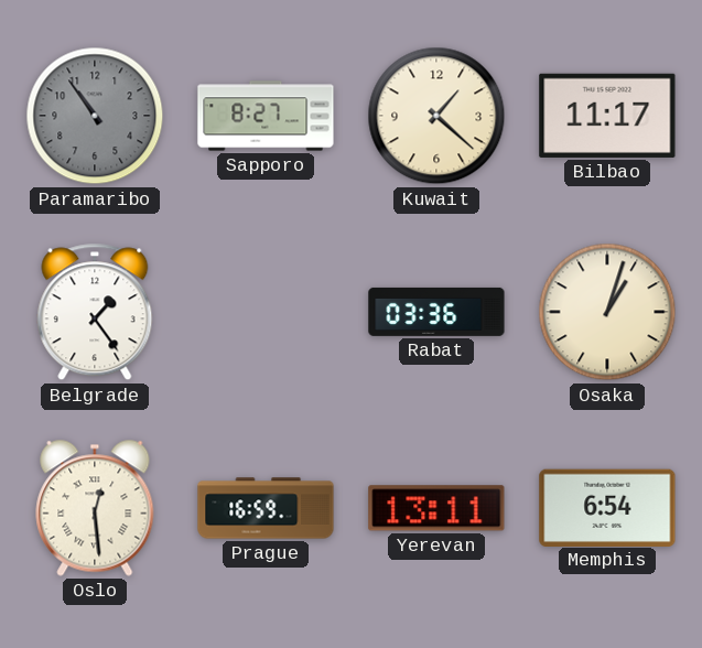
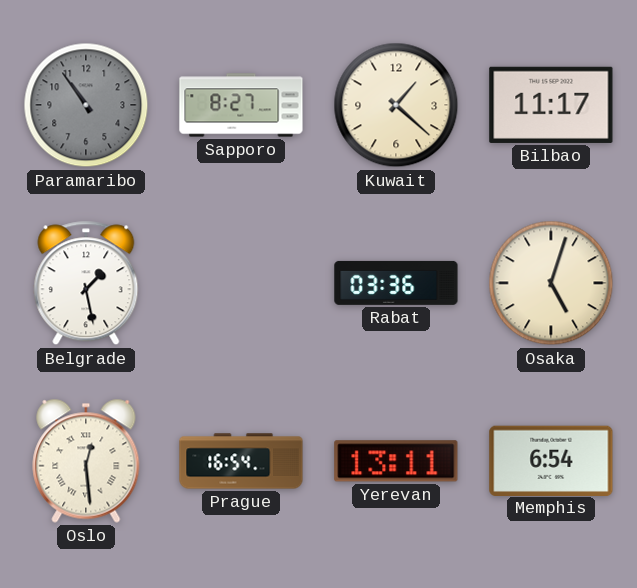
Belgrade: 1:24 -> 1:28
Osaka: 1:03 -> 5:03
Prague: 16:59 -> 16:54
